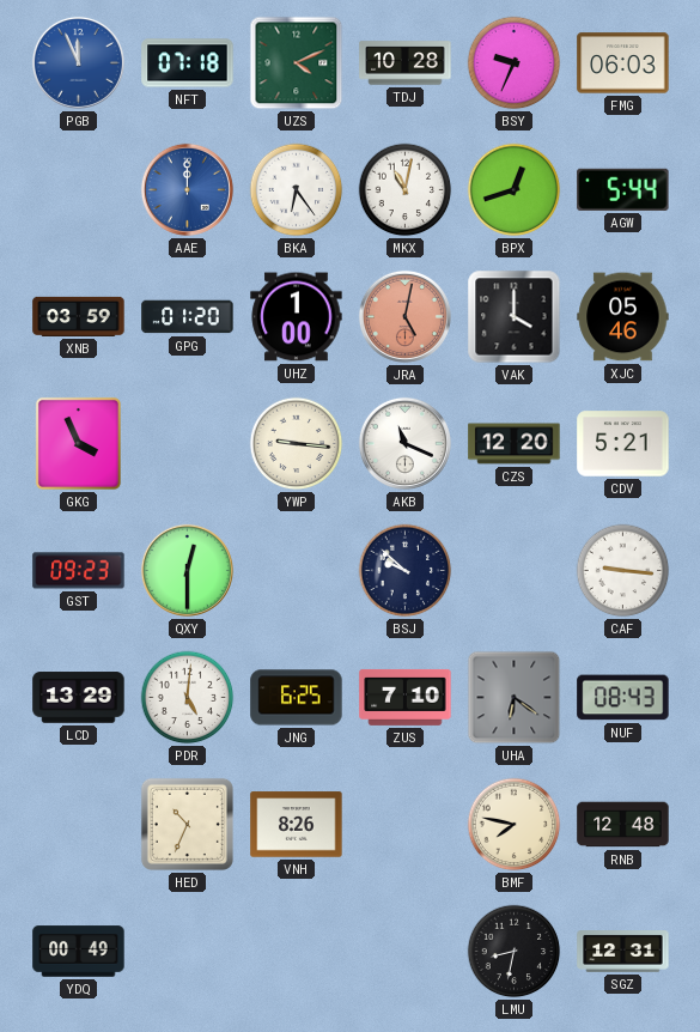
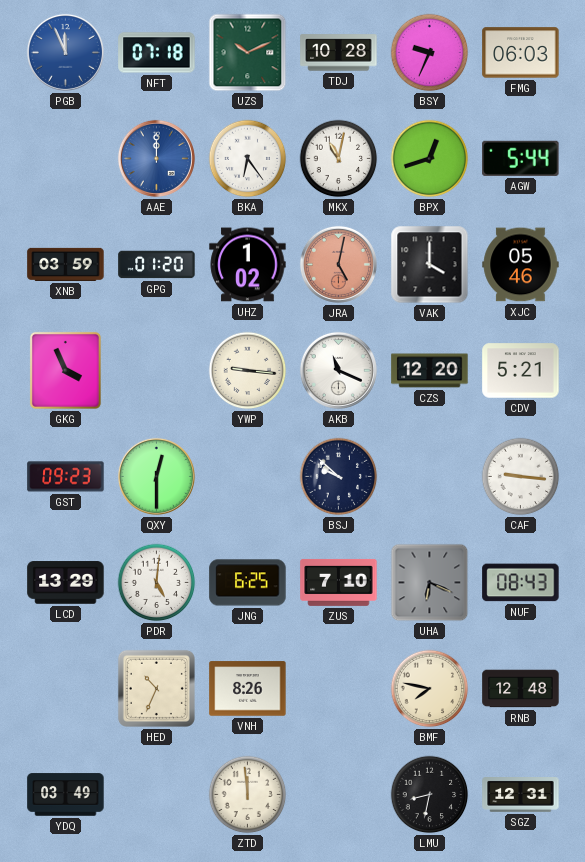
UZS: 4:11 -> 10:11
UHZ: 1:00 -> 1:02
UHA: 6:21 -> 6:19
YDQ: 00:49 -> 03:49
ZTD: none -> 11:59
